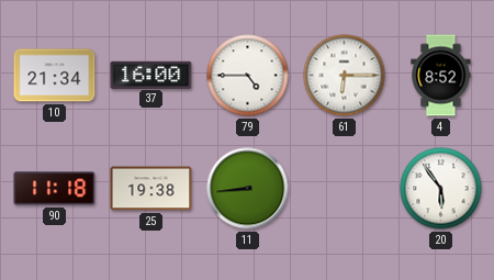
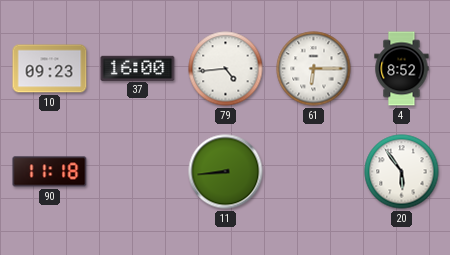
10: 21:34 -> 09:23
79: 4:45 -> 4:44
25: 19:38 -> none
